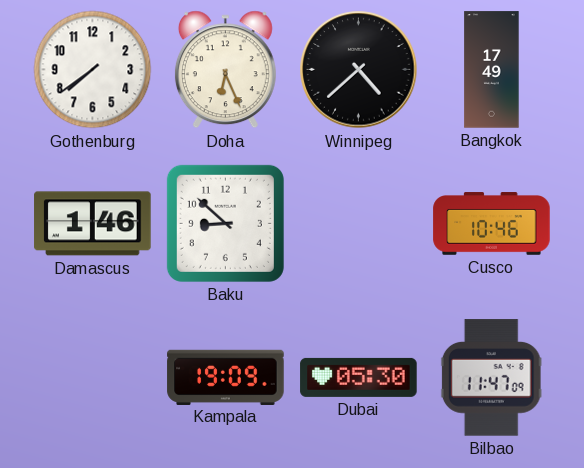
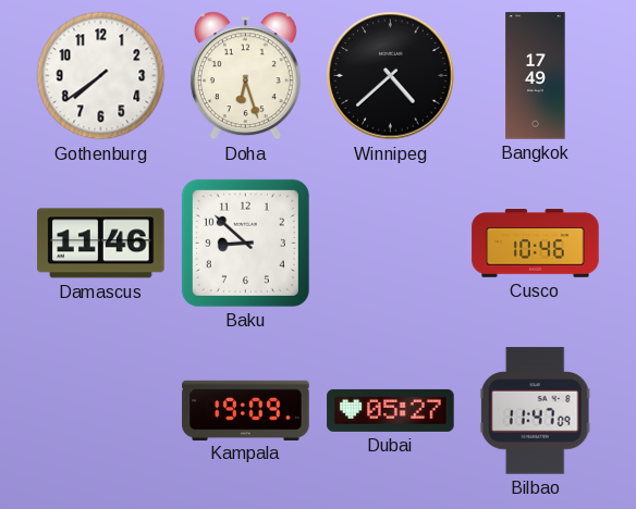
Doha: 6:26 -> 6:27
Damascus: 1:46 -> 11:46
Dubai: 05:30 -> 05:27
